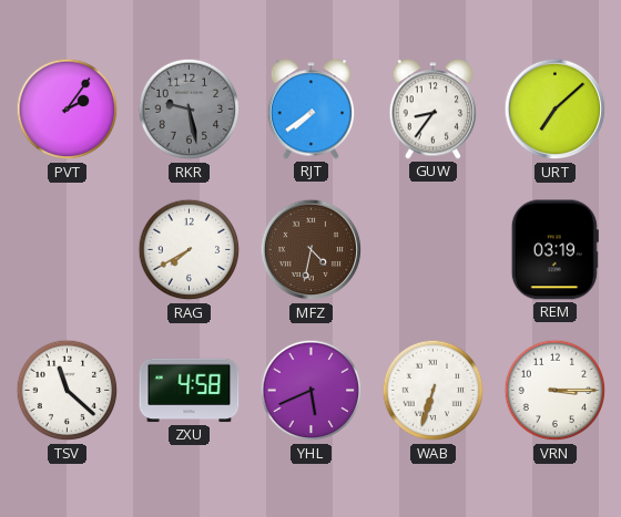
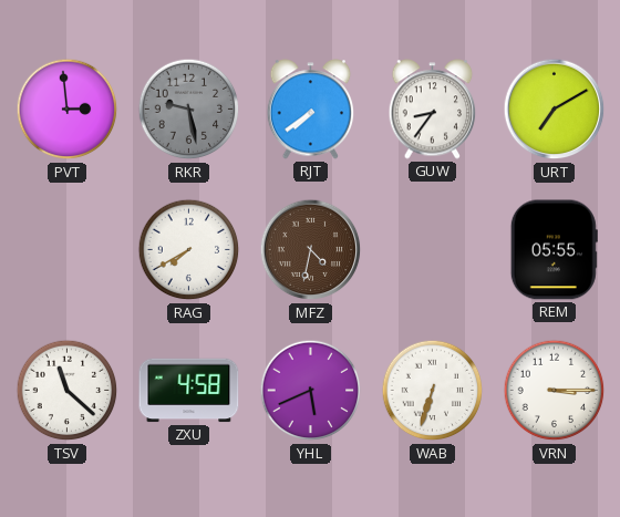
PVT: 2:06 -> 2:59
URT: 7:08 -> 7:10
REM: 03:19 -> 05:55
